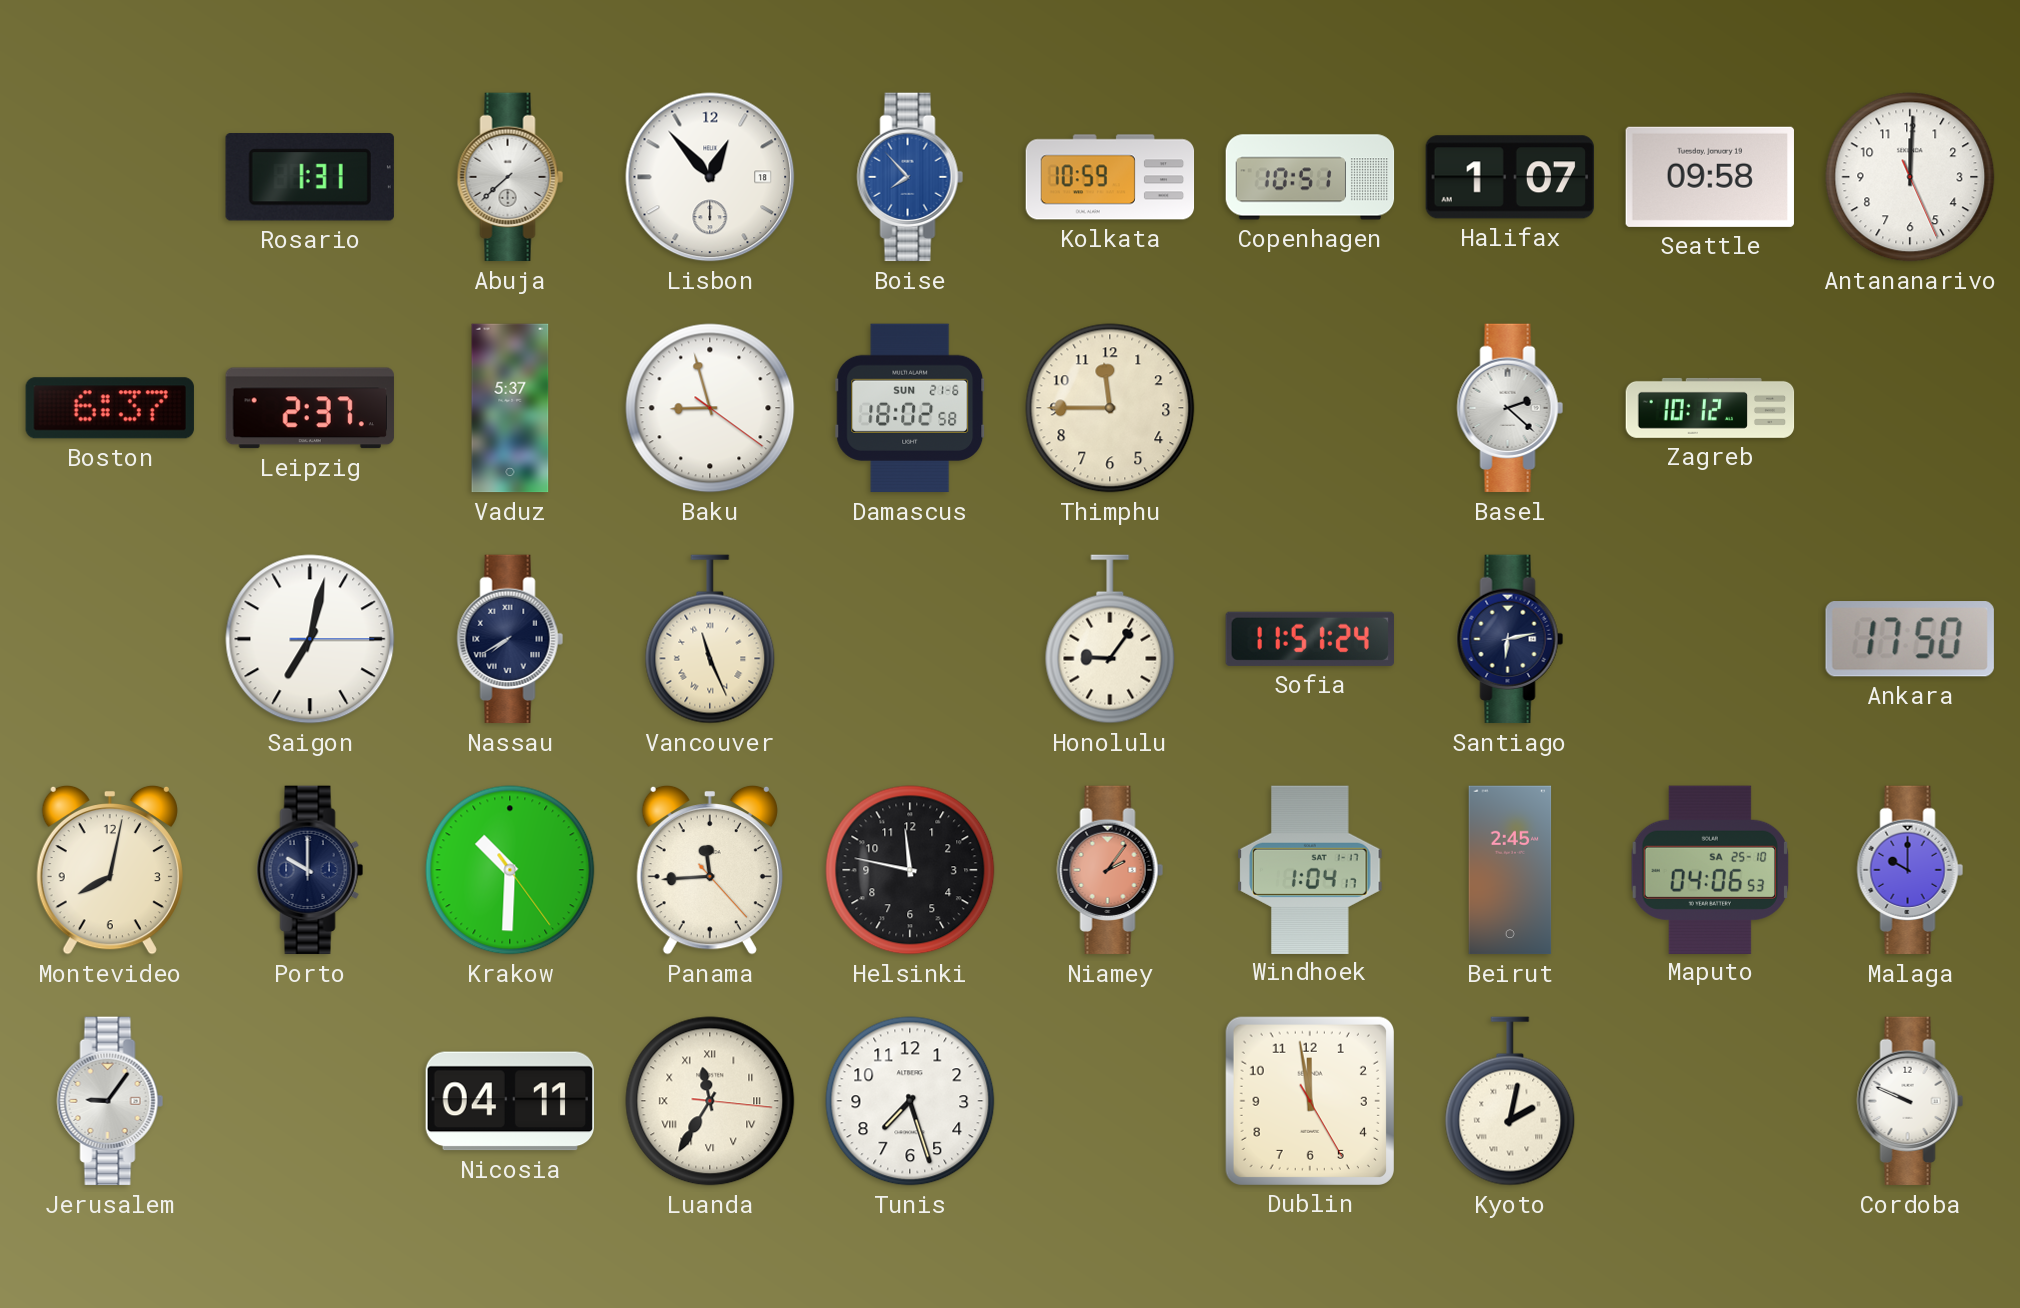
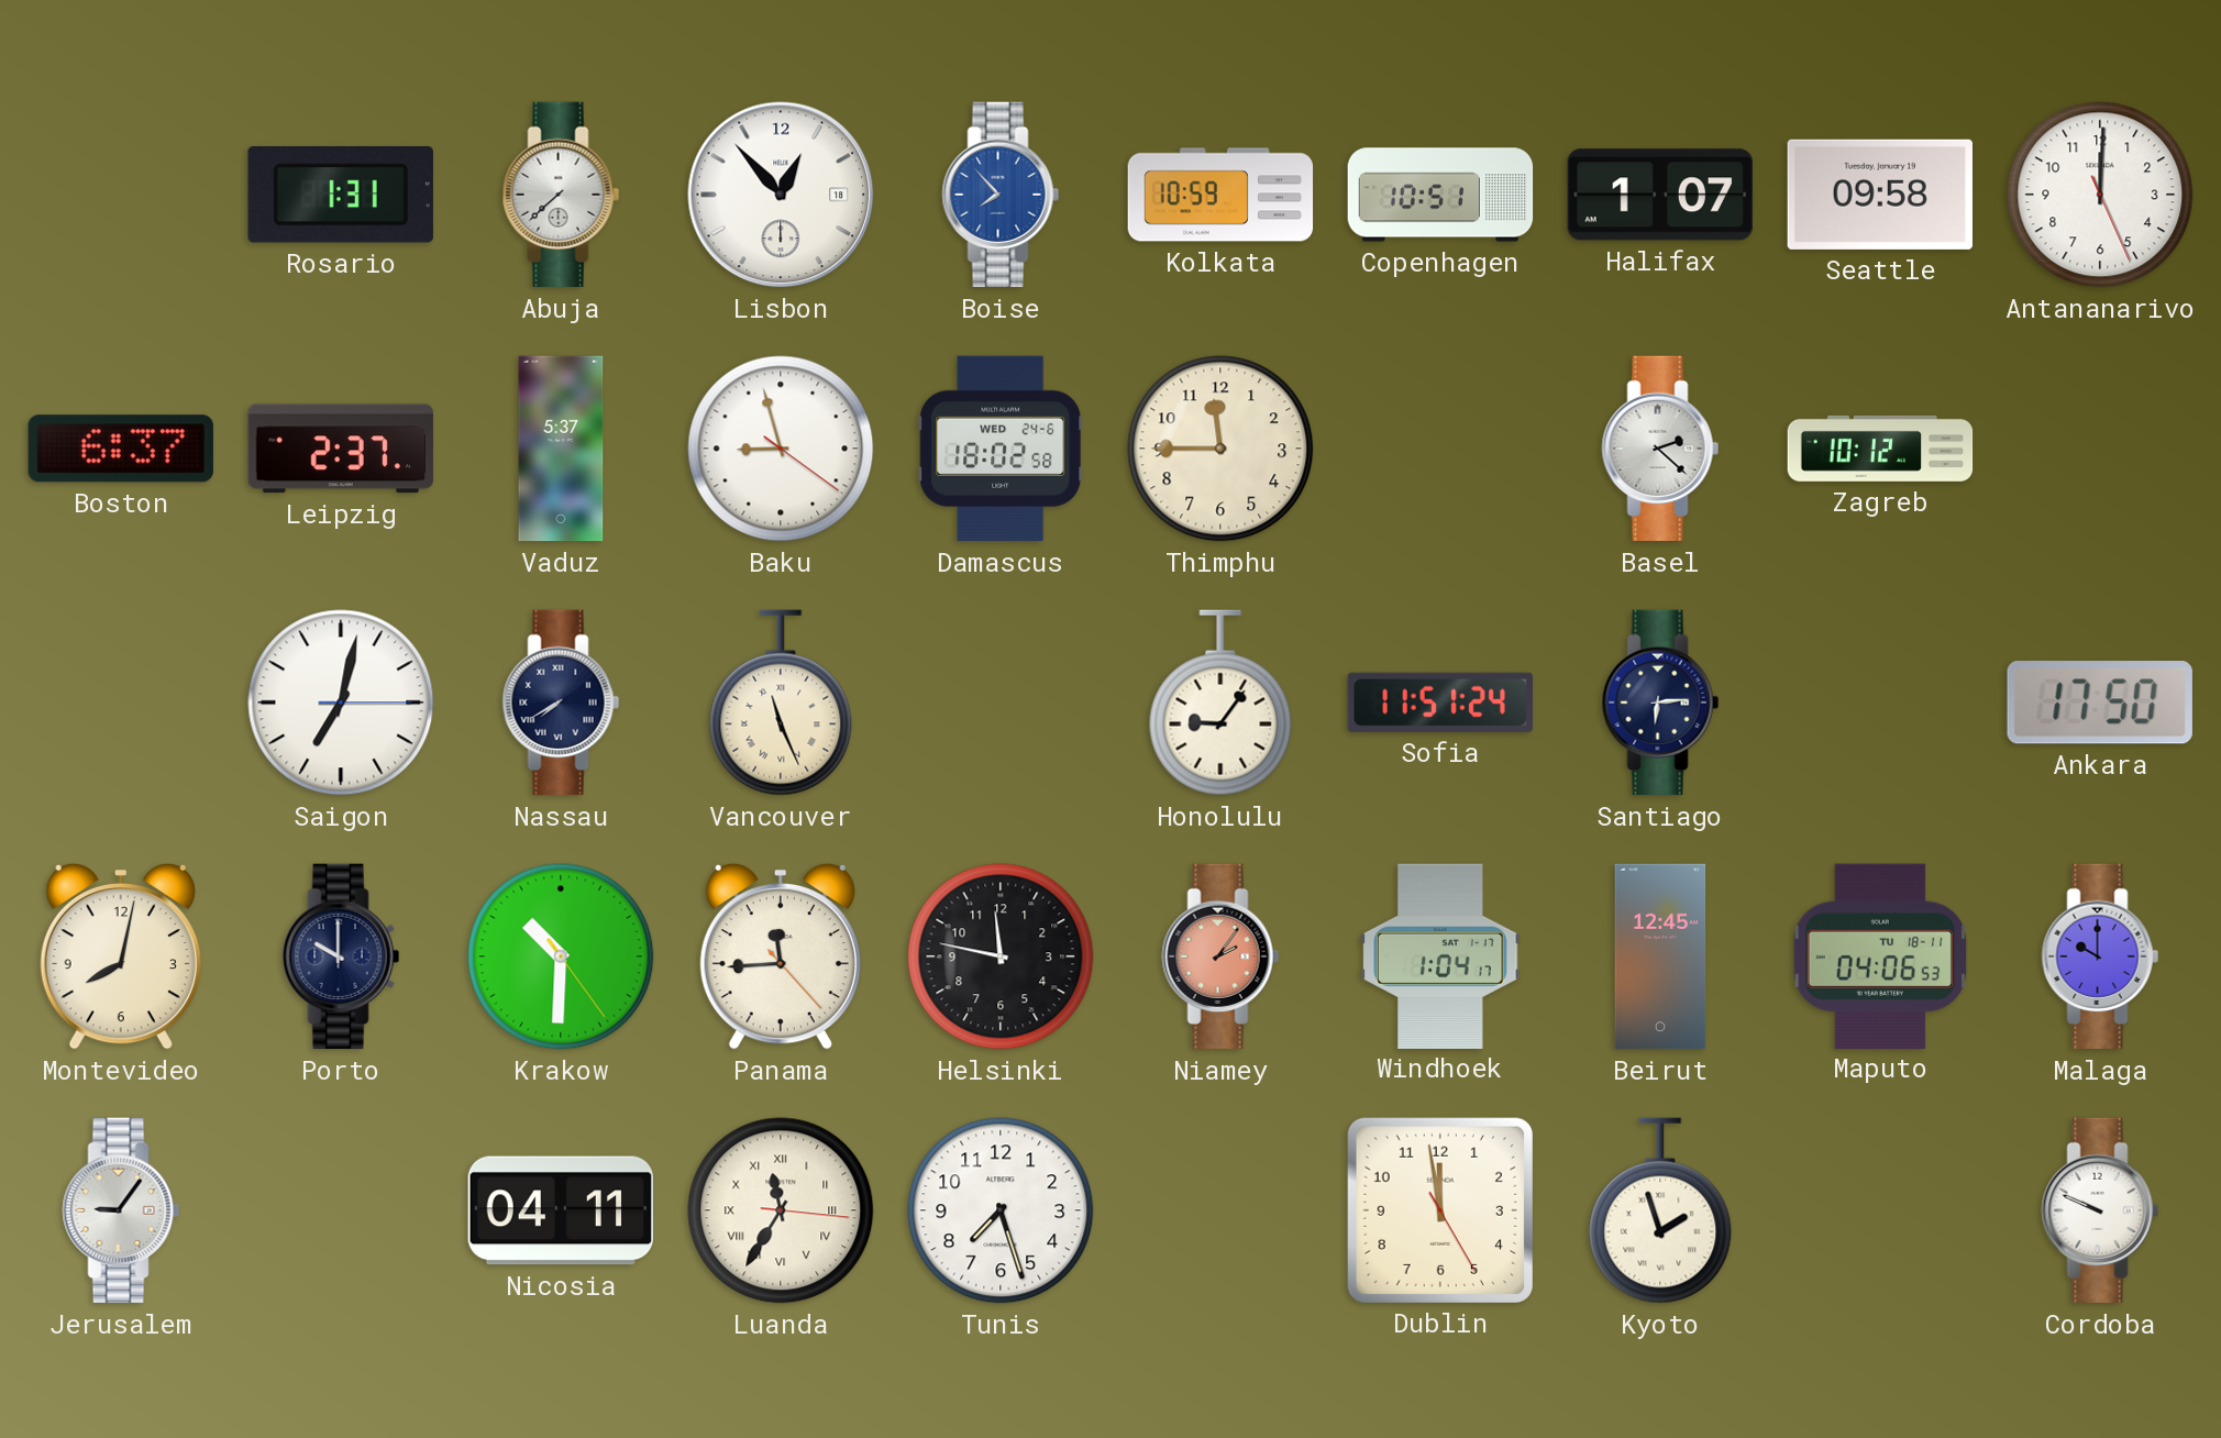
Damascus date: SUN 21-6 -> WED 24-6
Santiago: 6:13 -> 6:14
Beirut: 2:45 -> 12:45
Maputo date: SA 25-10 -> TU 18-11
Kyoto: 2:02 -> 1:57
